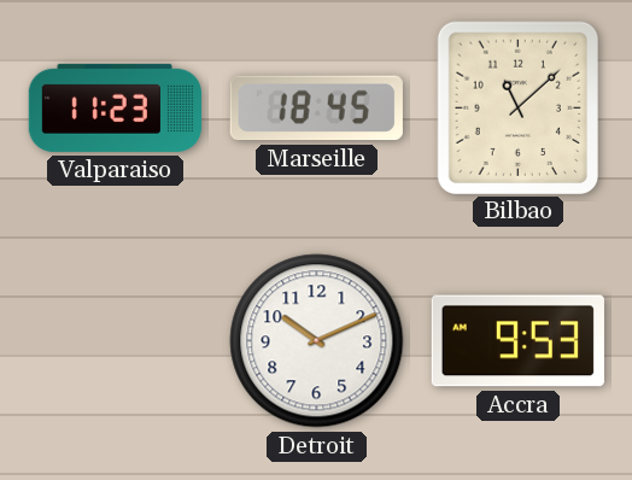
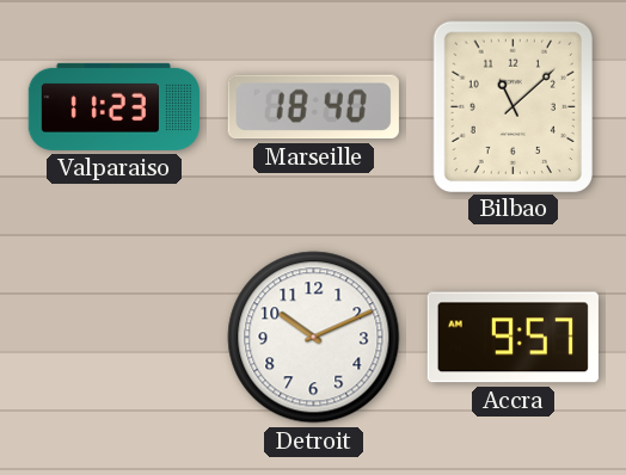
Marseille: 18:45 -> 18:40
Accra: 9:53 -> 9:57
